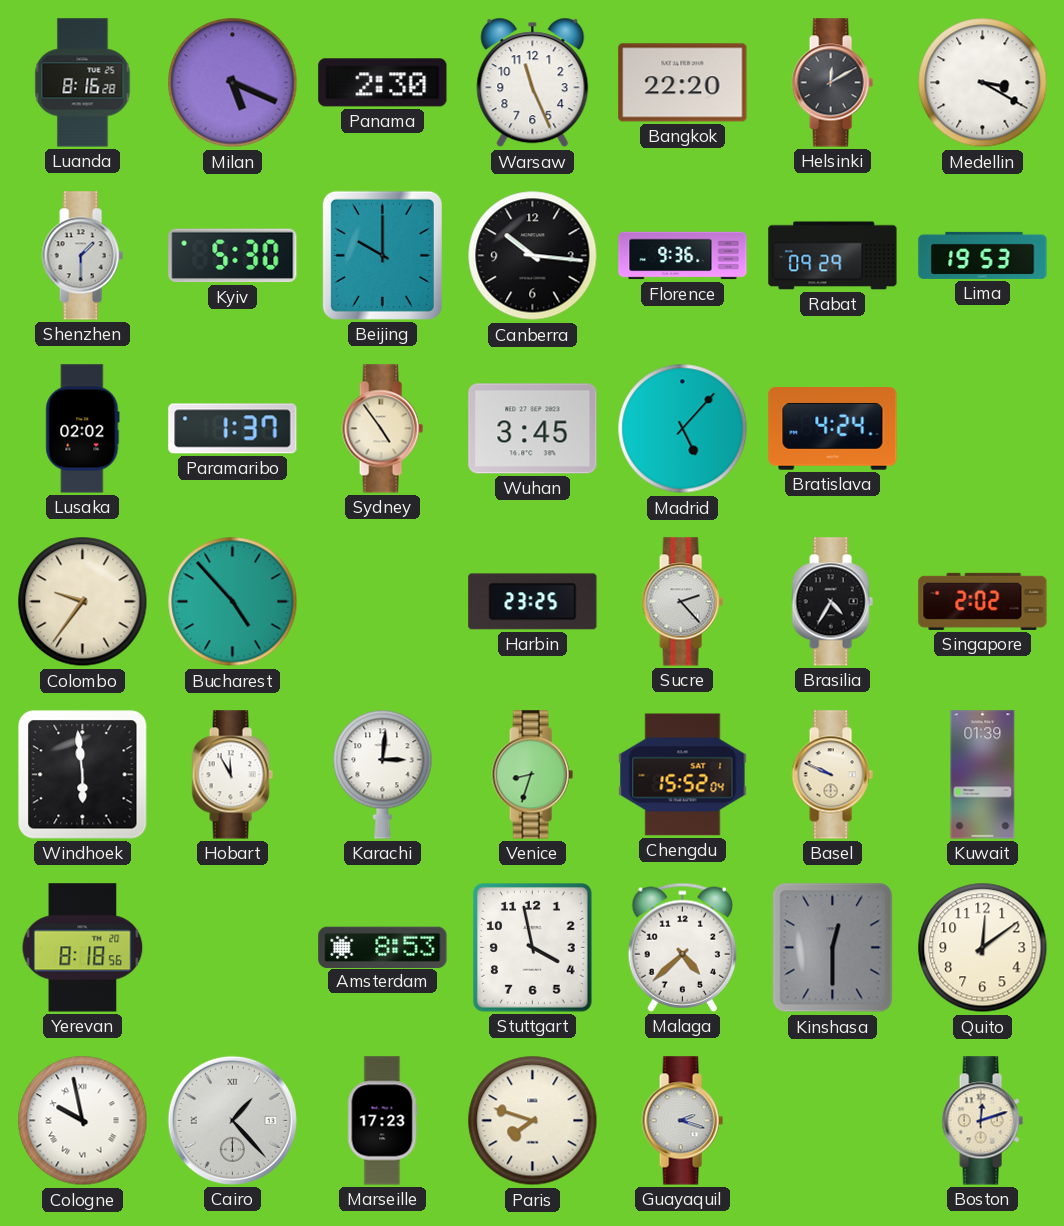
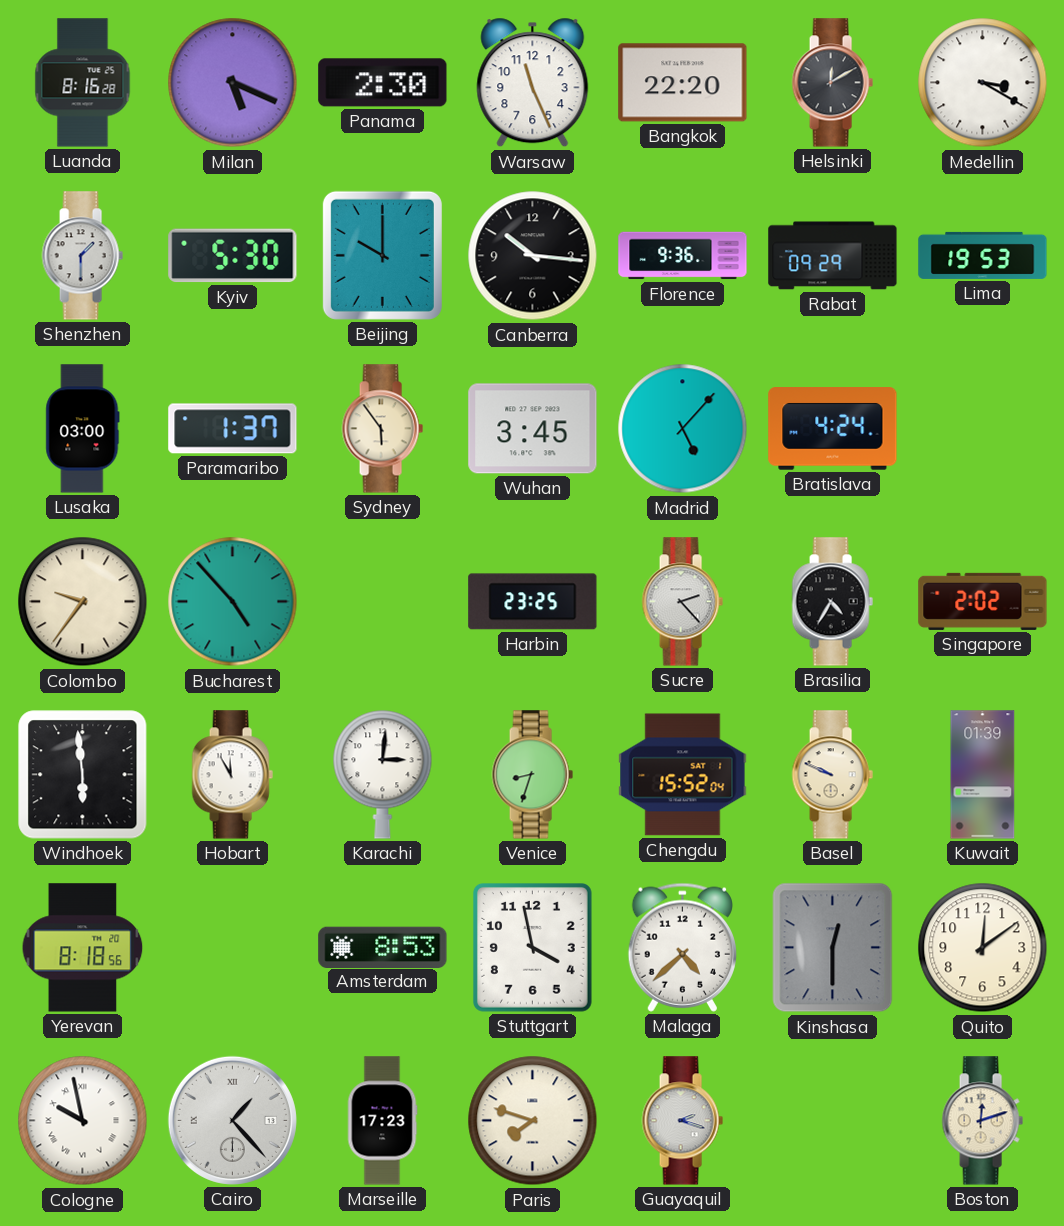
Lusaka: 02:02 -> 03:00
Sydney: 4:54 -> 5:54
